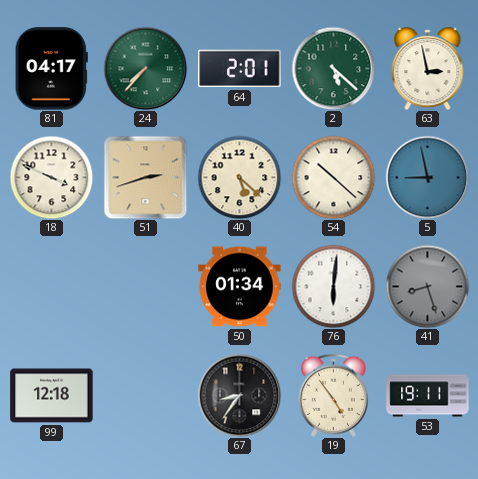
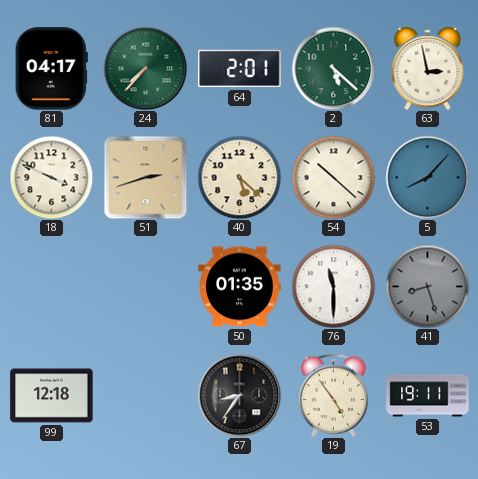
5: 8:58 -> 8:07
50: 01:34 -> 01:35
76: 6:01 -> 11:30
